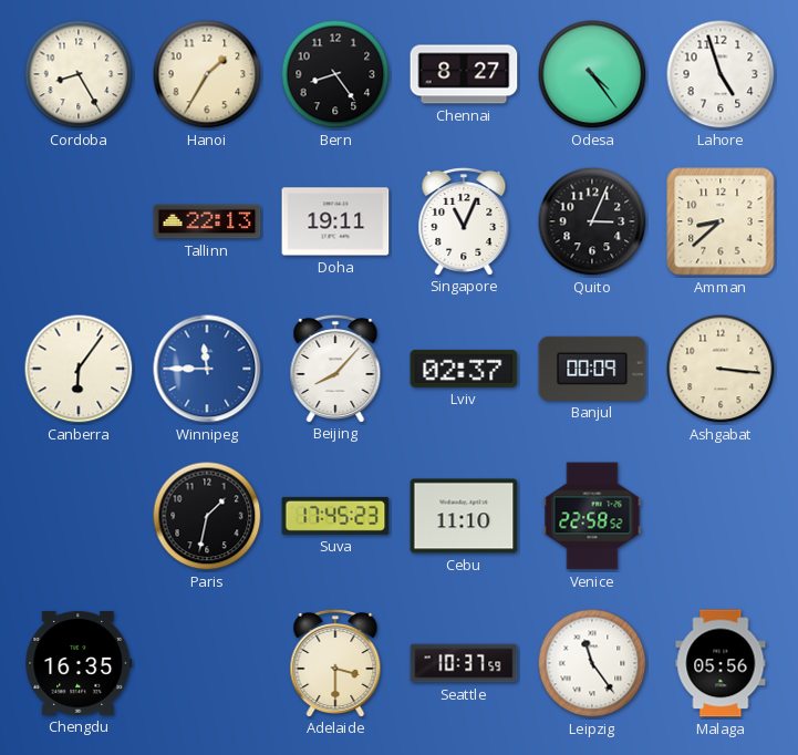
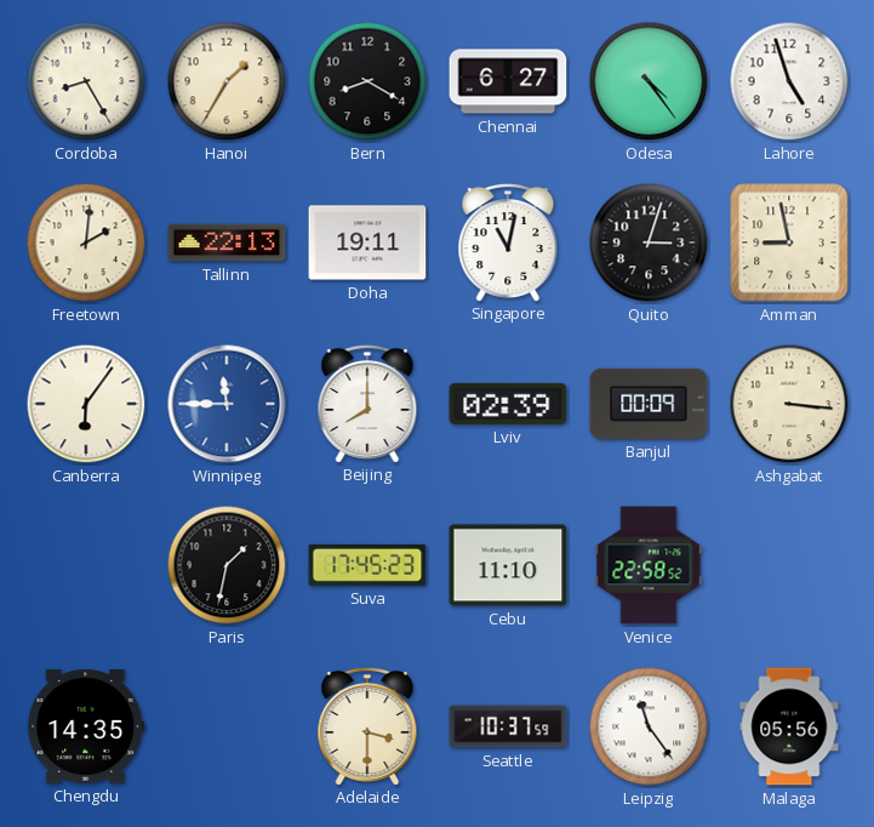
Bern: 8:24 -> 8:20
Chennai: 8:27 -> 6:27
Freetown: none -> 2:01
Singapore: 11:04 -> 11:02
Quito: 3:04 -> 3:03
Amman: 8:38 -> 8:58
Beijing: 8:07 -> 8:00
Lviv: 02:37 -> 02:39
Chengdu: 16:35 -> 14:35
